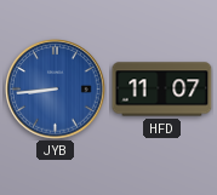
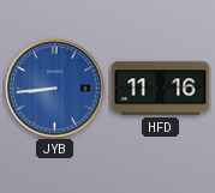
HFD: 11:07 -> 11:16
